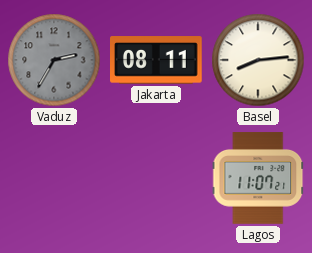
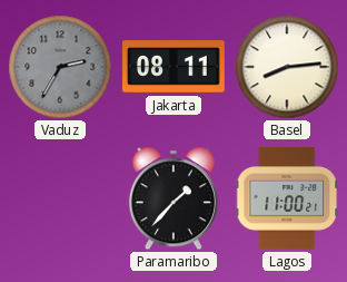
Paramaribo: none -> 1:37
Lagos: 11:07 -> 11:00
